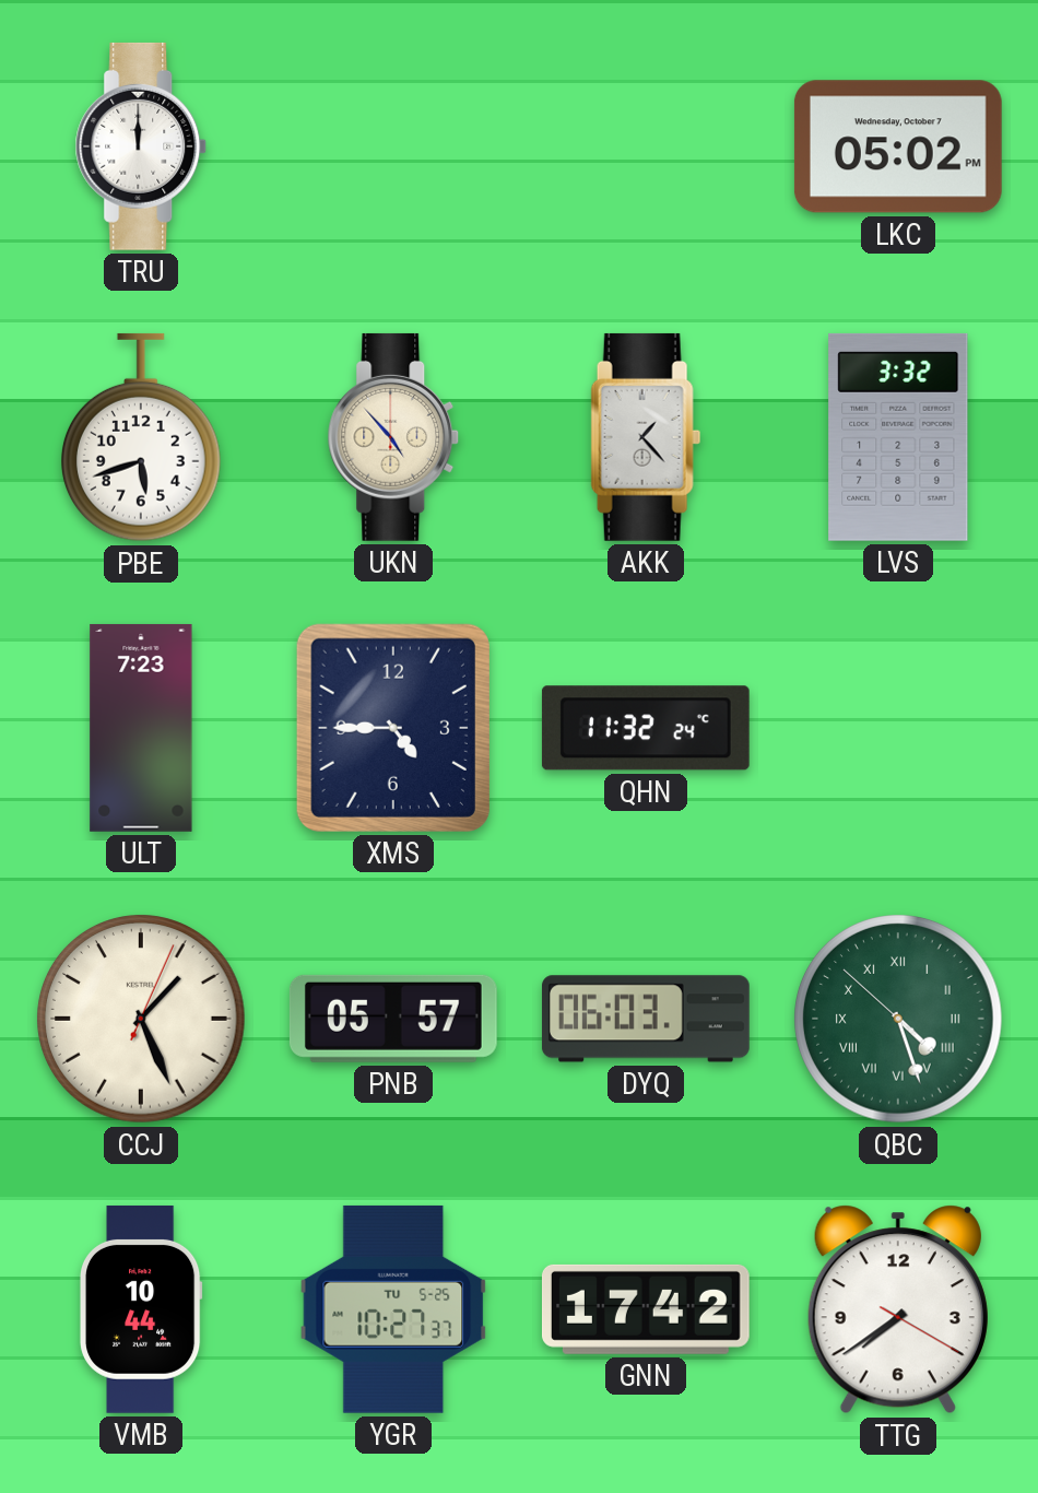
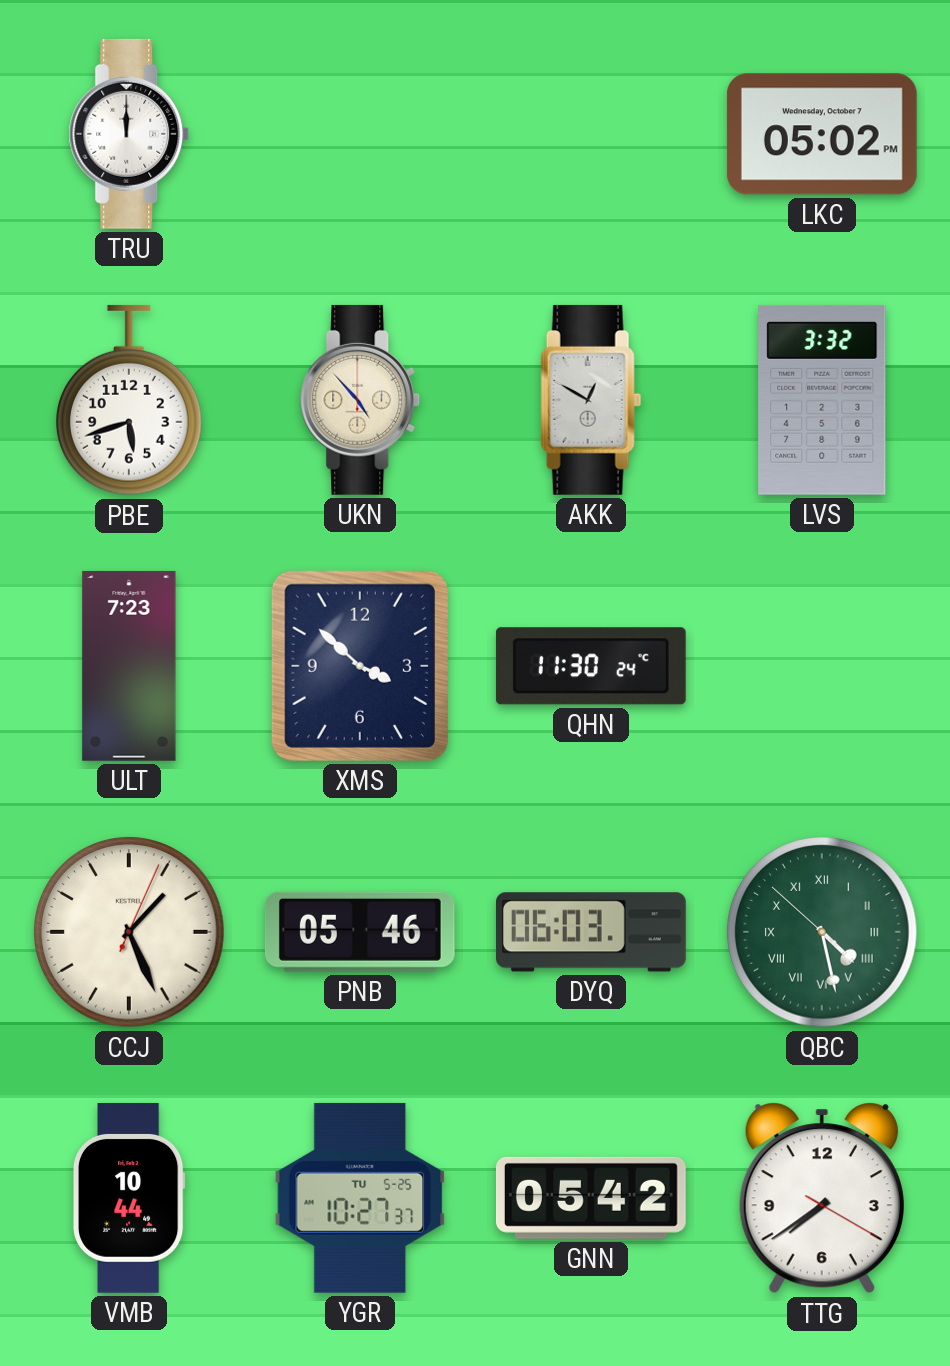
AKK: 1:23 -> 12:50
XMS: 4:45 -> 3:52
QHN: 11:32 -> 11:30
PNB: 05:57 -> 05:46
QBC: 4:26 -> 4:27
GNN: 17:42 -> 05:42
